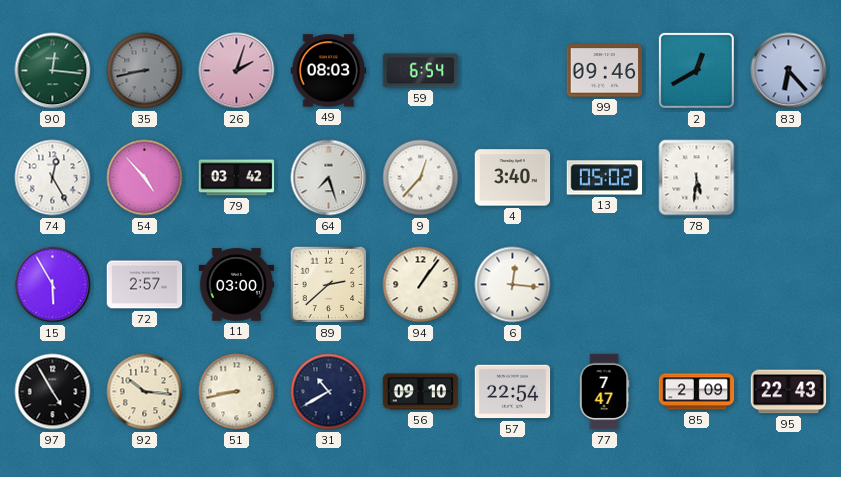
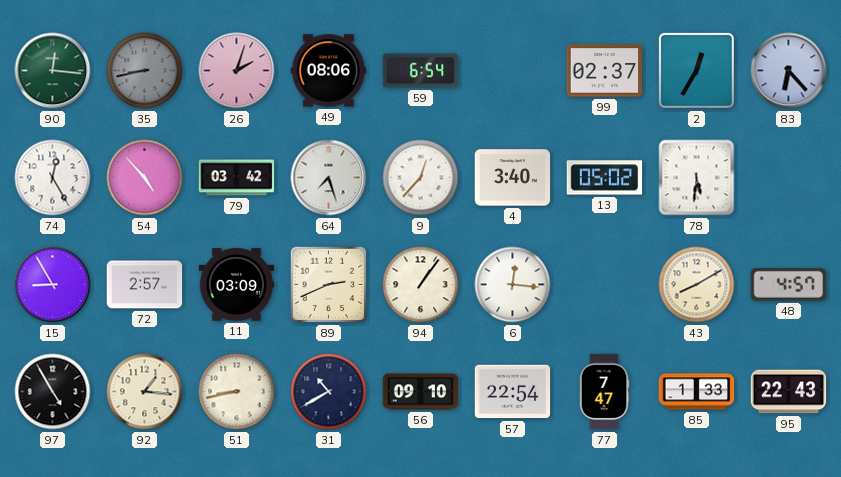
49: 08:03 -> 08:06
99: 09:46 -> 02:37
2: 12:40 -> 12:35
15: 5:55 -> 8:55
11: 03:00 -> 03:09
89: 2:38 -> 2:41
43: none -> 8:10
48: none -> 4:57
92: 10:16 -> 1:16
85: 2:09 -> 1:33
